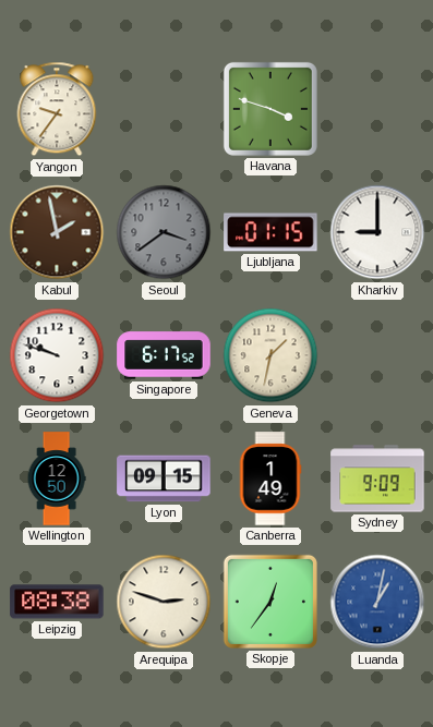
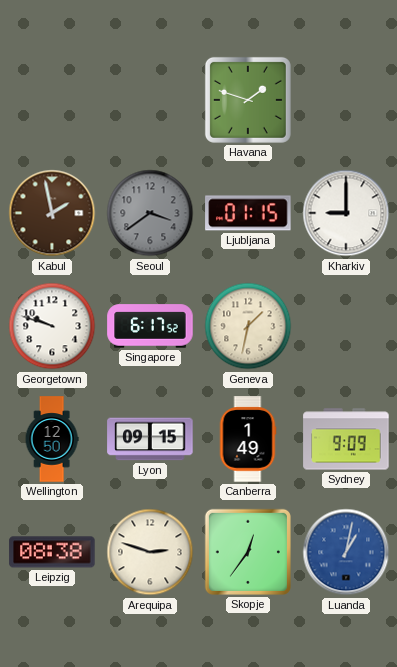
Yangon: 9:36 -> none
Havana: 3:48 -> 1:48
